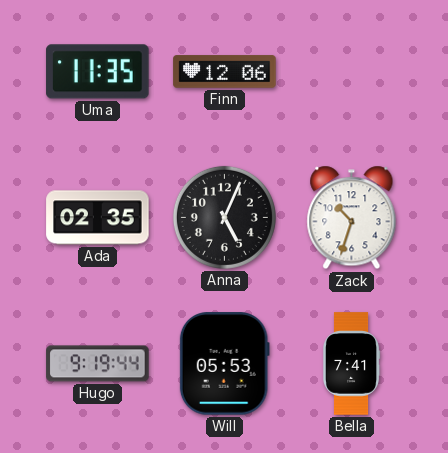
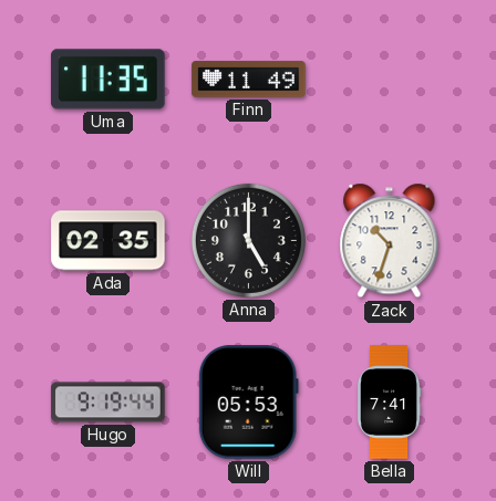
Finn: 12:06 -> 11:49
Anna: 5:04 -> 5:00
